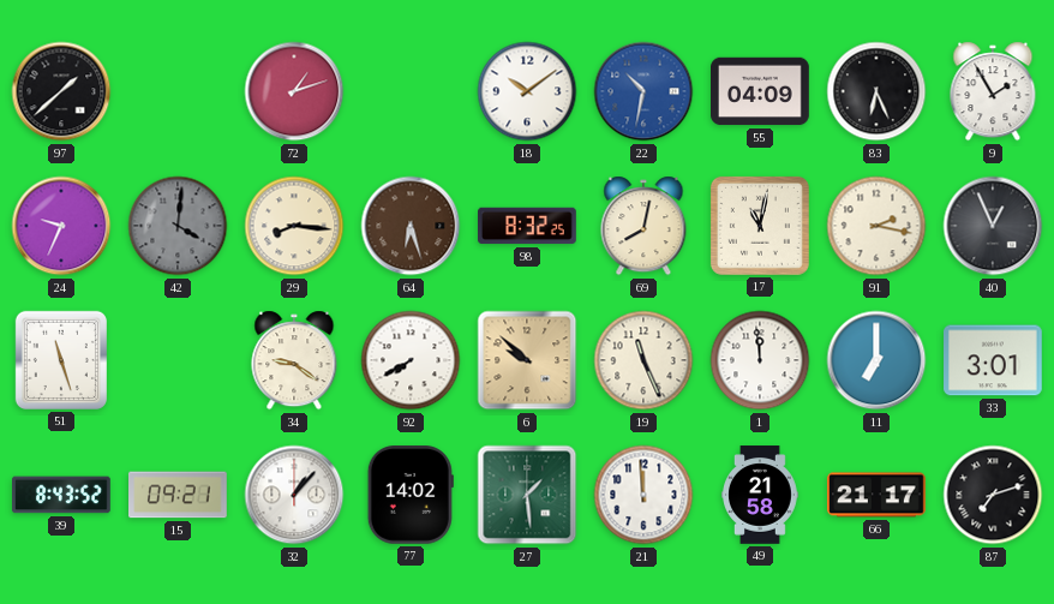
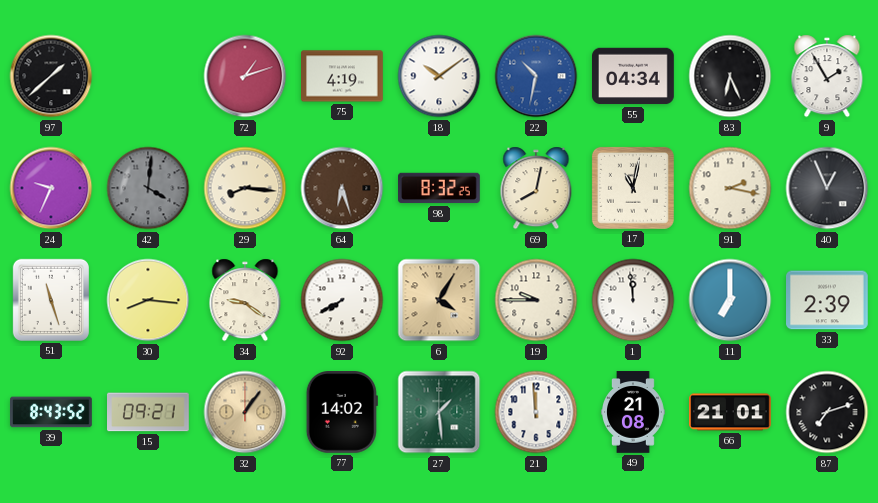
75: none -> 4:19
55: 04:09 -> 04:34
30: none -> 8:16
6: 9:52 -> 4:05
19: 11:26 -> 9:45
33: 3:01 -> 2:39
32: 1:07 -> 1:06
32 dial: white -> champagne
49: 21:58 -> 21:08
66: 21:17 -> 21:01
